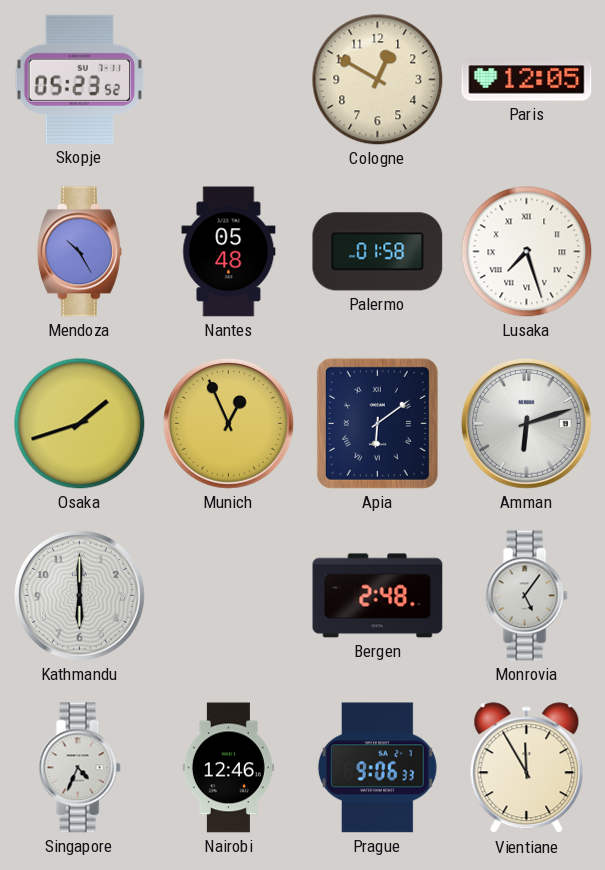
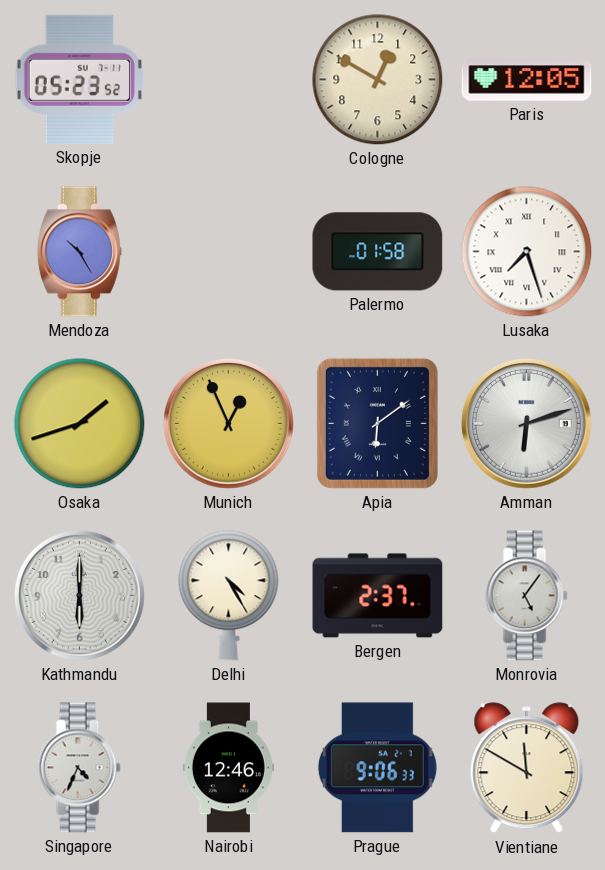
Nantes: 05:48 -> none
Delhi: none -> 4:25
Bergen: 2:48 -> 2:37
Vientiane: 11:55 -> 11:50
